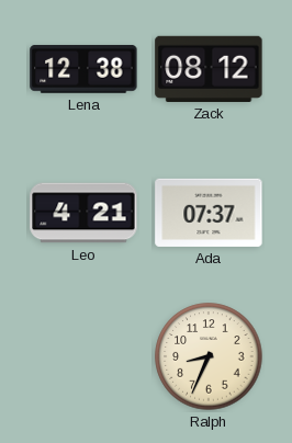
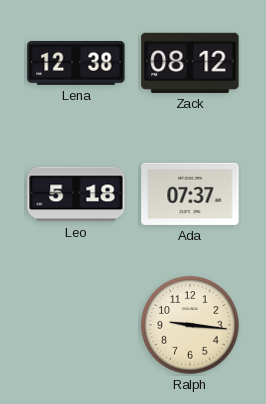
Leo: 4:21 -> 5:18
Ralph: 8:34 -> 9:16
